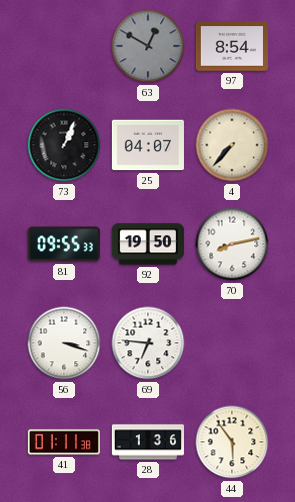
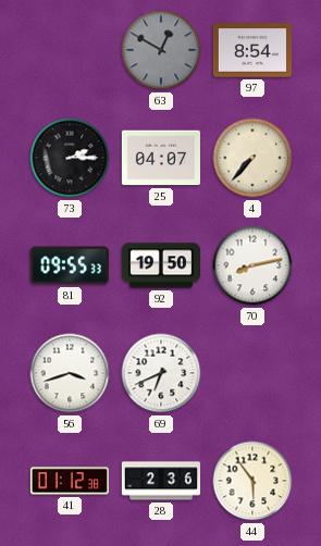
73: 1:04 -> 2:15
56: 3:18 -> 3:42
69: 6:46 -> 6:41
41: 01:11 -> 01:12
28: 1:36 -> 2:36
